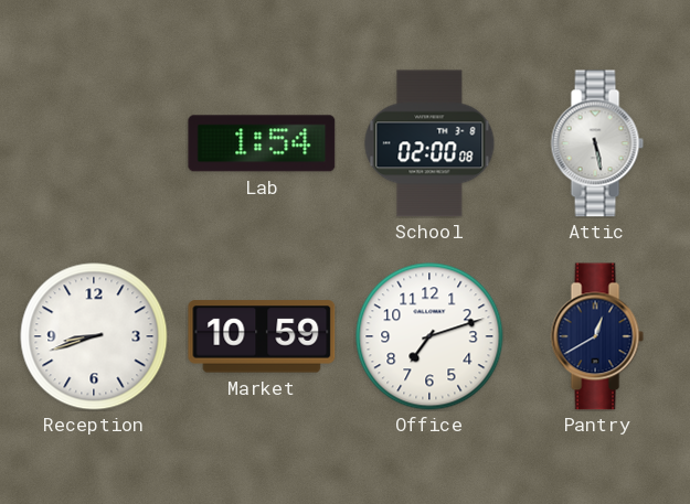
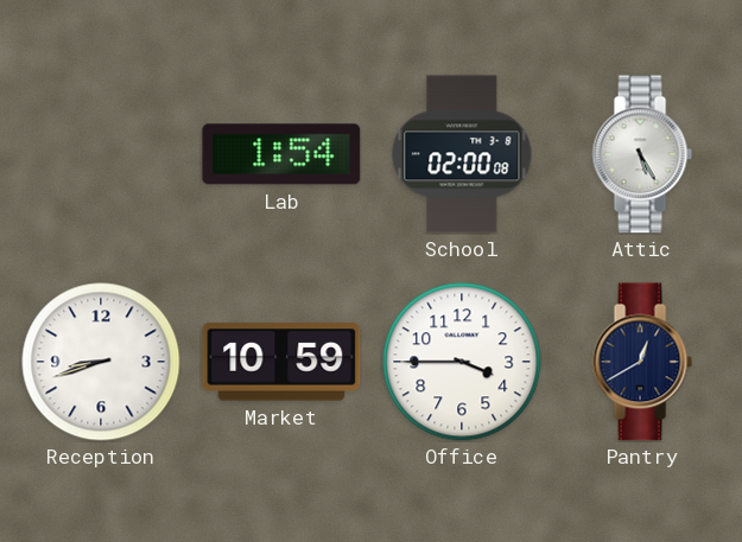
Attic: 5:28 -> 5:25
Office: 7:12 -> 3:45
